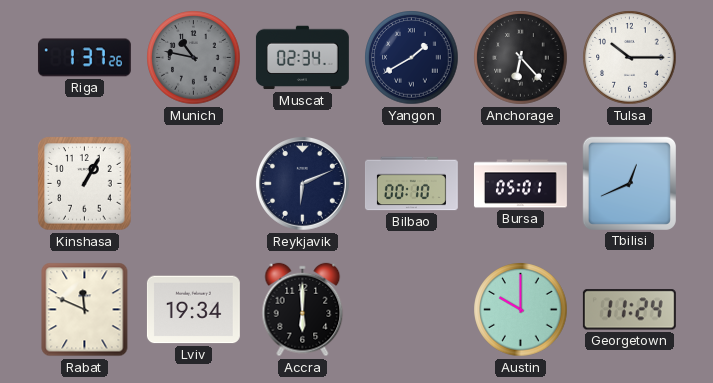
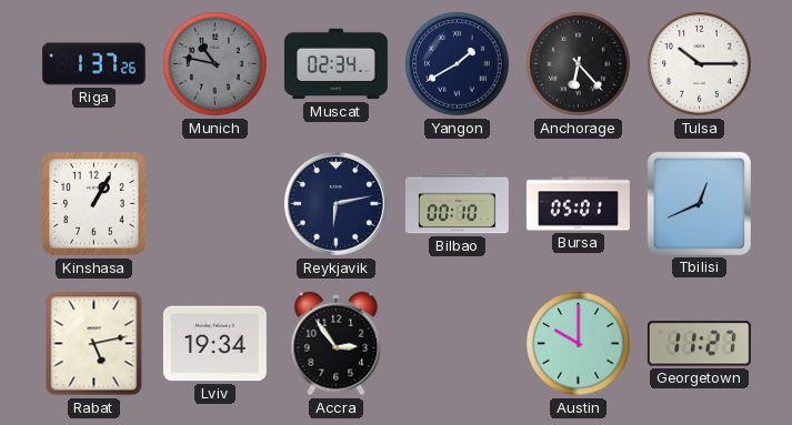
Reykjavik: 6:11 -> 6:13
Rabat: 11:49 -> 5:13
Accra: 6:00 -> 2:54
Georgetown: 11:24 -> 11:27
